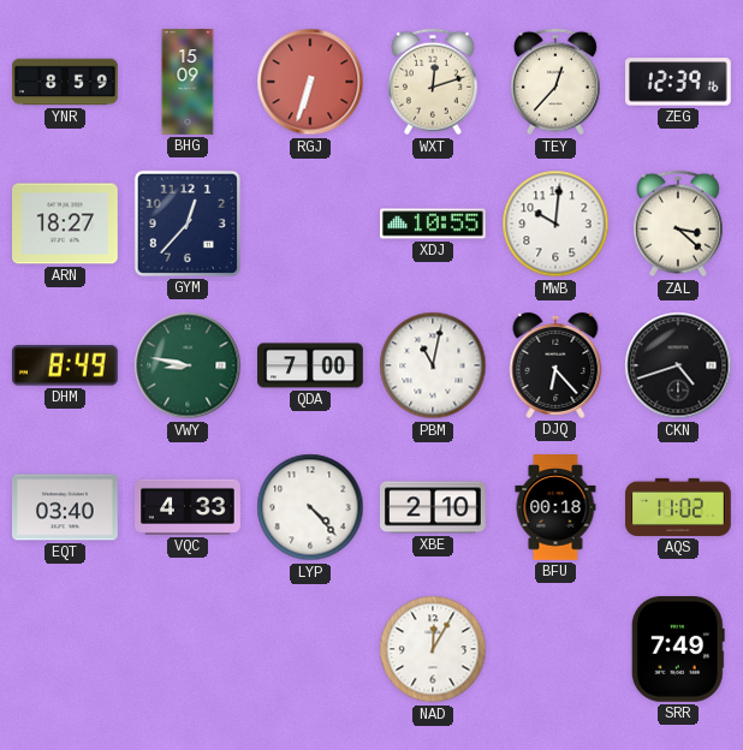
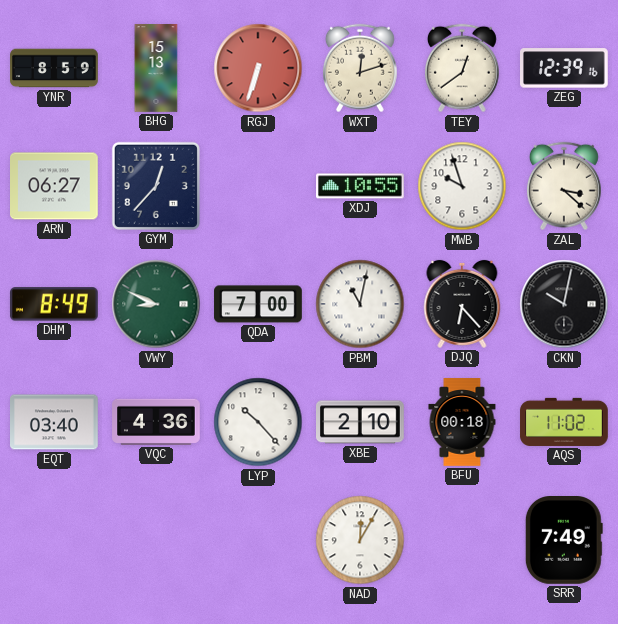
BHG: 15:09 -> 15:13
TEY: 12:37 -> 12:39
ARN: 18:27 -> 06:27
MWB: 10:01 -> 9:57
VWY: 8:47 -> 8:49
CKN: 4:42 -> 10:02
VQC: 4:33 -> 4:36
LYP: 4:23 -> 10:23
